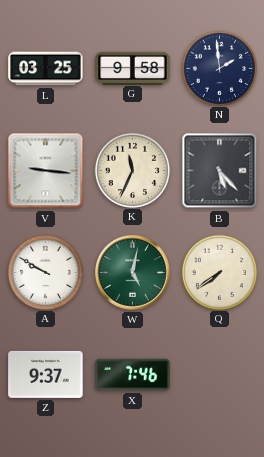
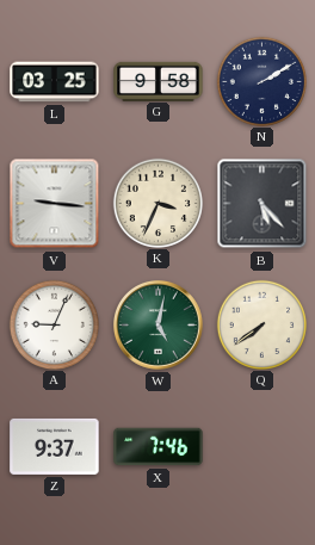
N: 1:59 -> 2:10
K: 11:34 -> 3:34
A: 9:50 -> 9:04
